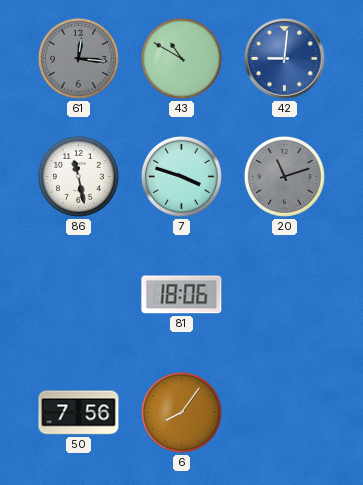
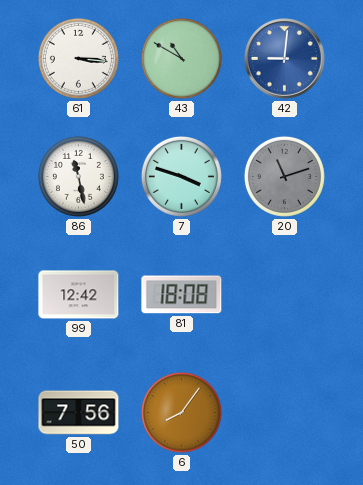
61: 12:16 -> 3:16
61 dial: grey -> white
99: none -> 12:42
81: 18:06 -> 18:08
